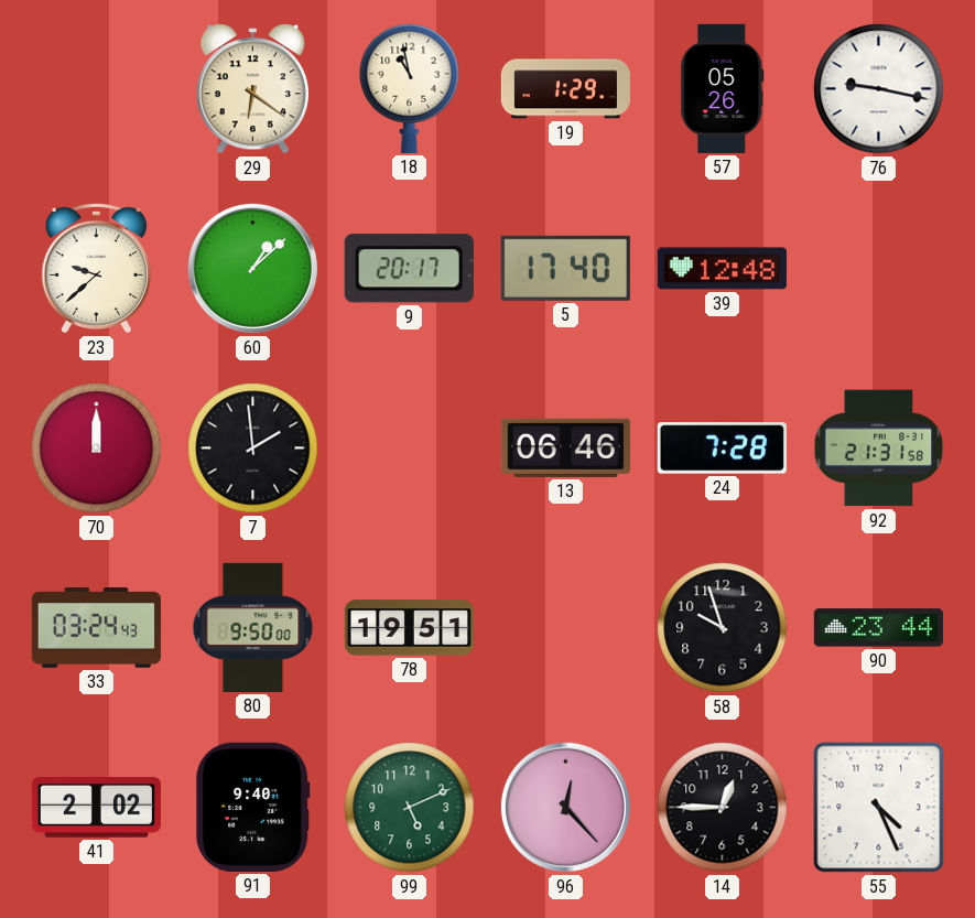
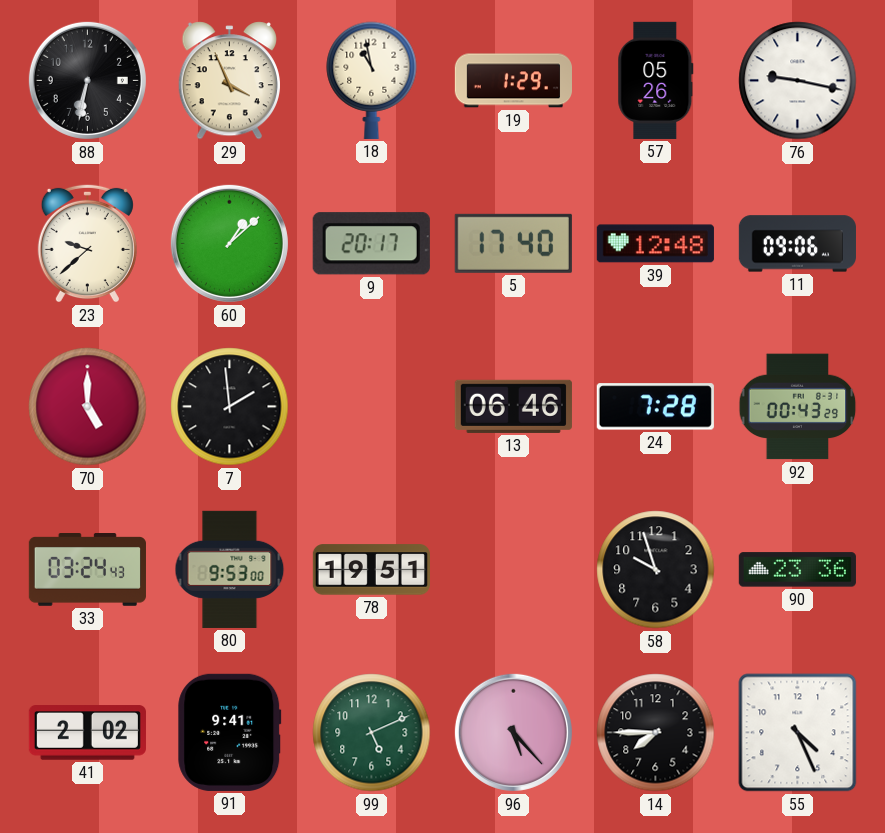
88: none -> 6:32
29: 6:21 -> 3:56
11: none -> 09:06
70: 12:00 -> 5:00
92: 21:31 -> 00:43
80: 9:50 -> 9:53
90: 23:44 -> 23:36
91: 9:40 -> 9:41
96: 12:23 -> 5:23
14: 12:45 -> 7:45
